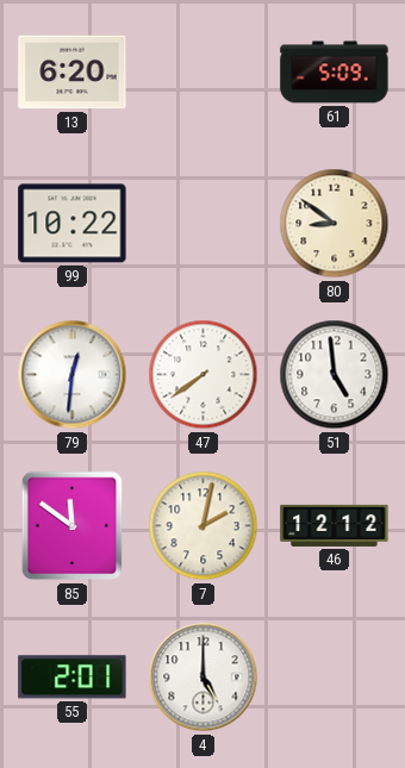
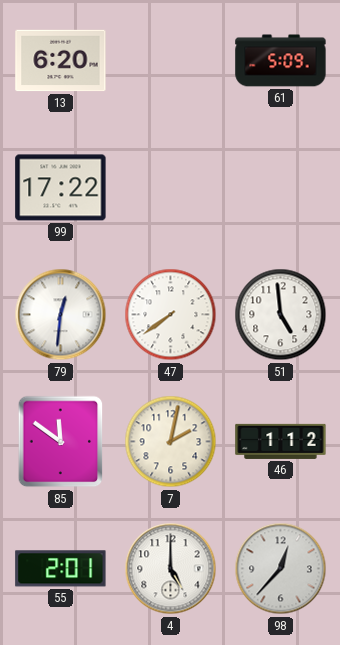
99: 10:22 -> 17:22
80: 8:51 -> none
46: 12:12 -> 1:12
98: none -> 12:37
